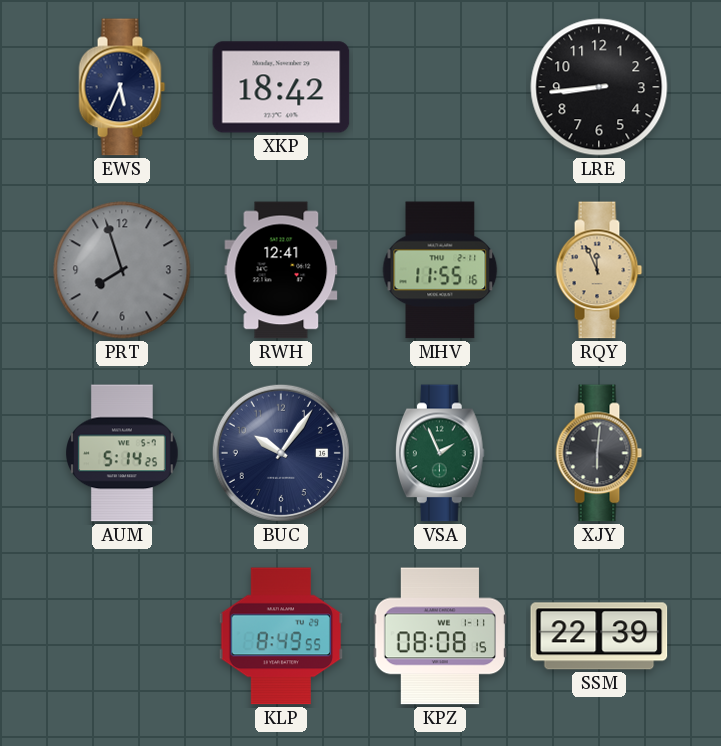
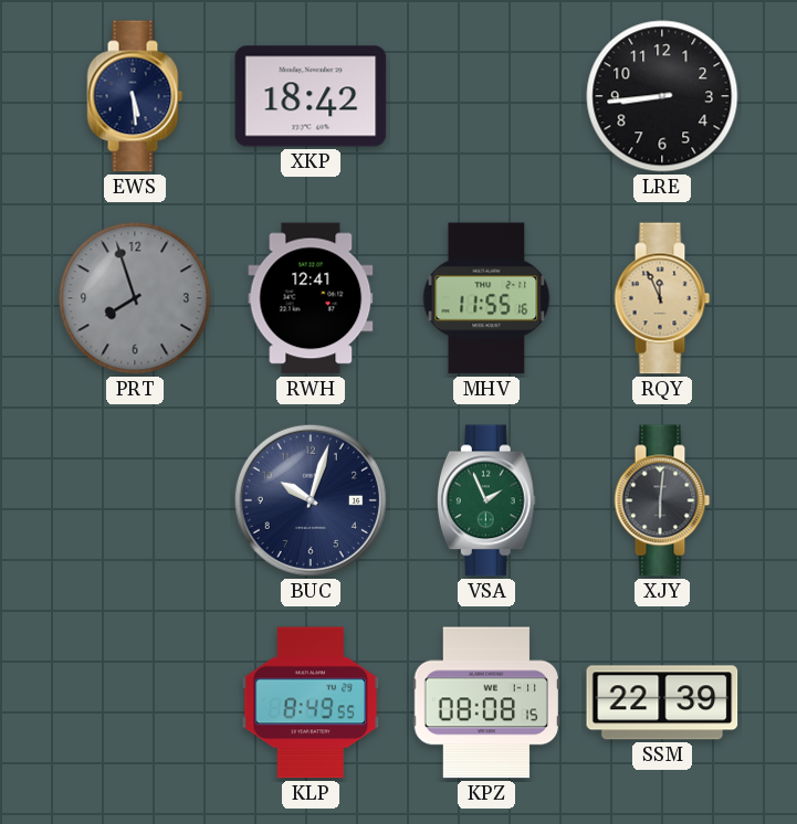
EWS: 5:34 -> 5:29
AUM: 5:14 -> none
BUC: 10:06 -> 10:03
